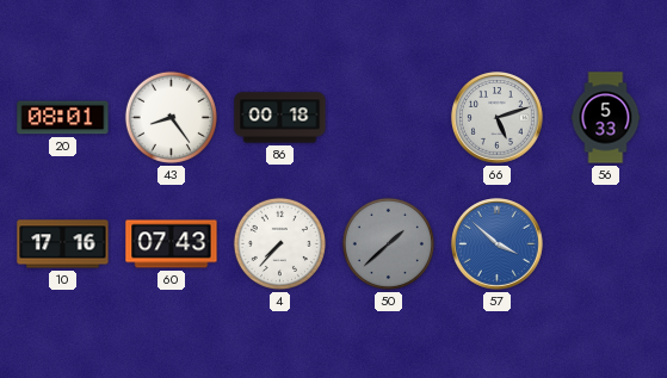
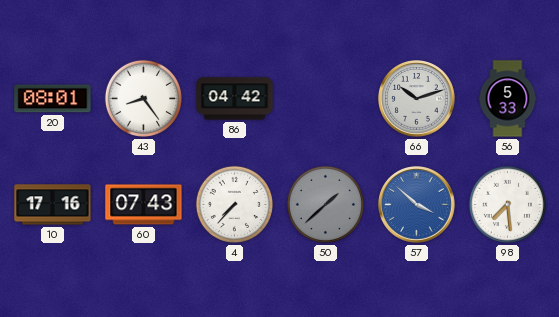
86: 00:18 -> 04:42
66: 5:12 -> 10:12
98: none -> 7:29
